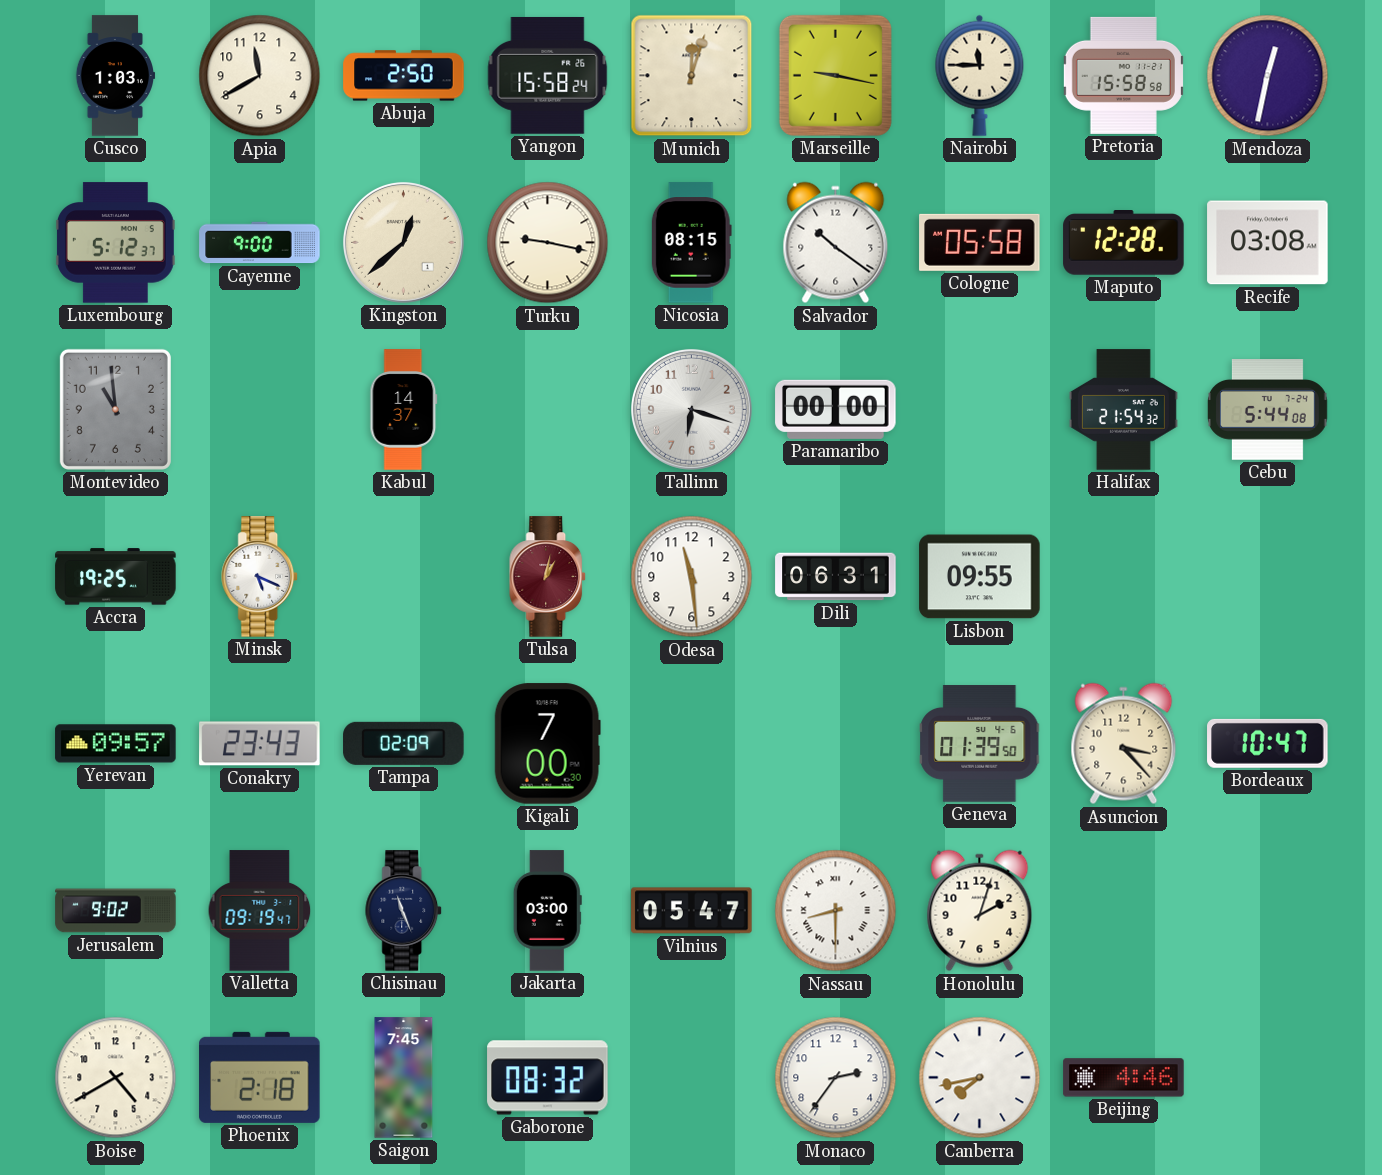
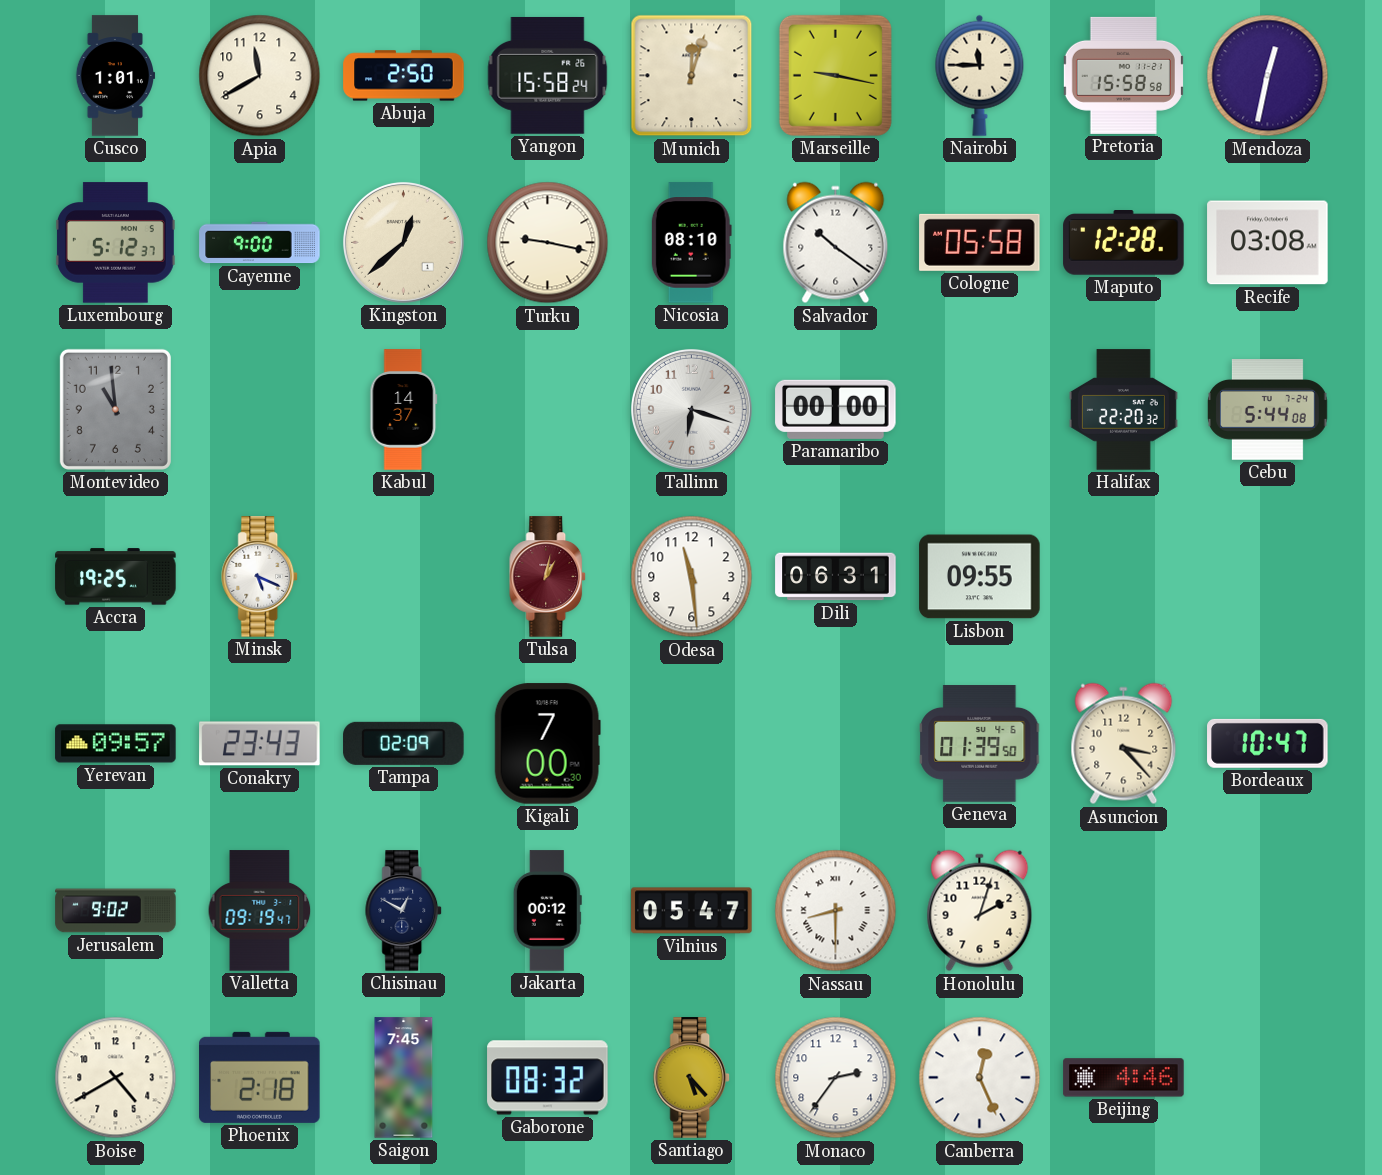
Cusco: 1:03 -> 1:01
Nicosia: 08:15 -> 08:10
Halifax: 21:54 -> 22:20
Chisinau: 11:26 -> 12:50
Jakarta: 03:00 -> 00:12
Santiago: none -> 5:23
Canberra: 7:43 -> 12:26
